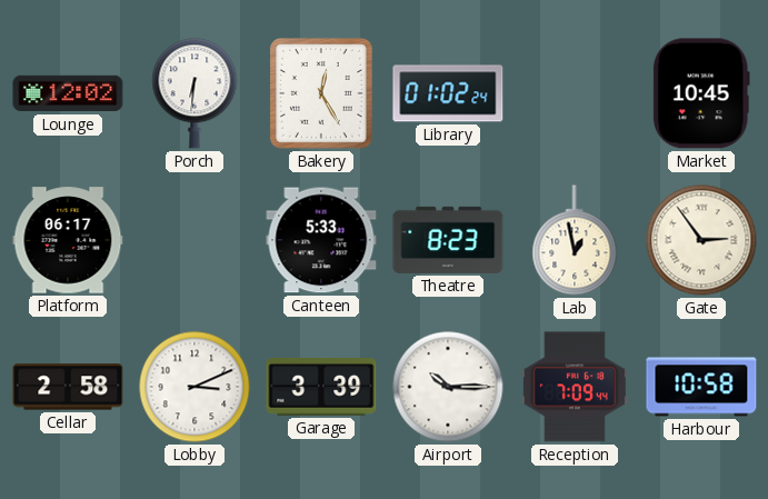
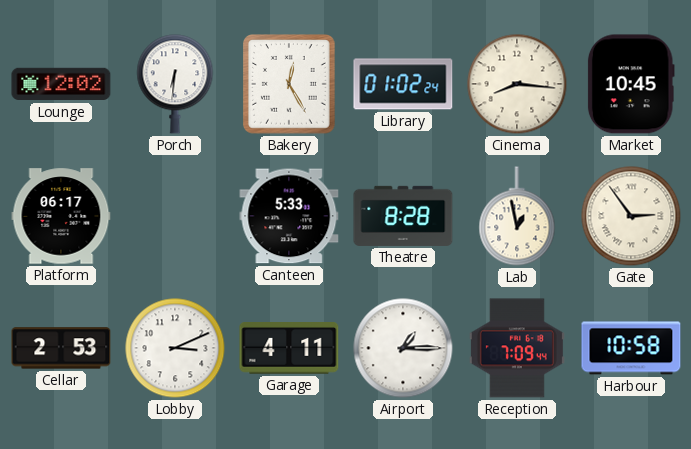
Cinema: none -> 8:16
Theatre: 8:23 -> 8:28
Cellar: 2:58 -> 2:53
Garage: 3:39 -> 4:11
Airport: 10:15 -> 1:15
